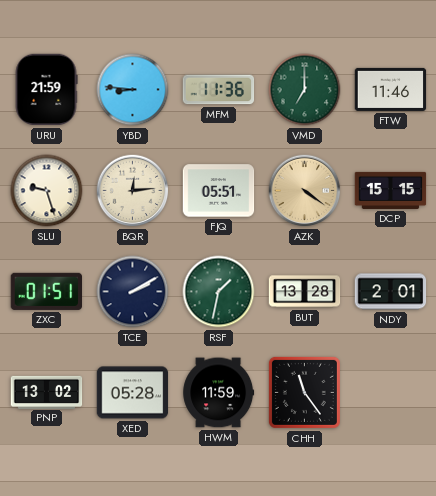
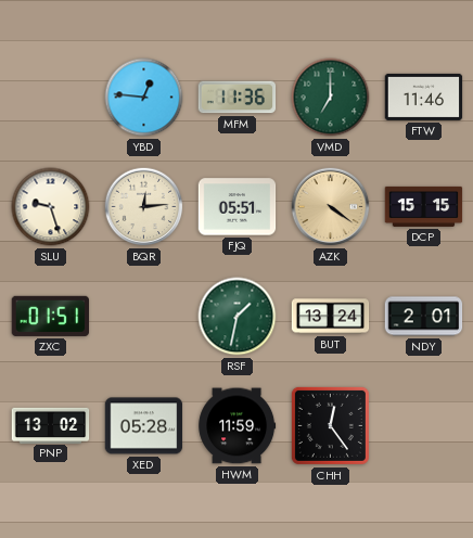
URU: 21:59 -> none
YBD: 8:46 -> 12:46
TCE: 2:10 -> none
BUT: 13:28 -> 13:24
CHH: 11:24 -> 12:24
